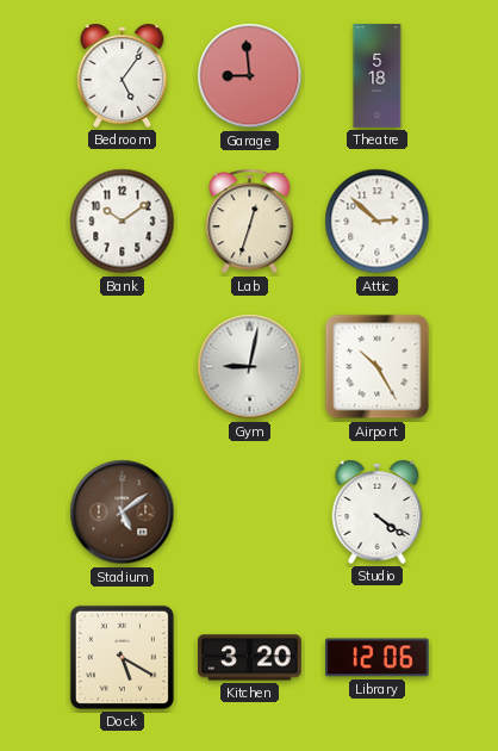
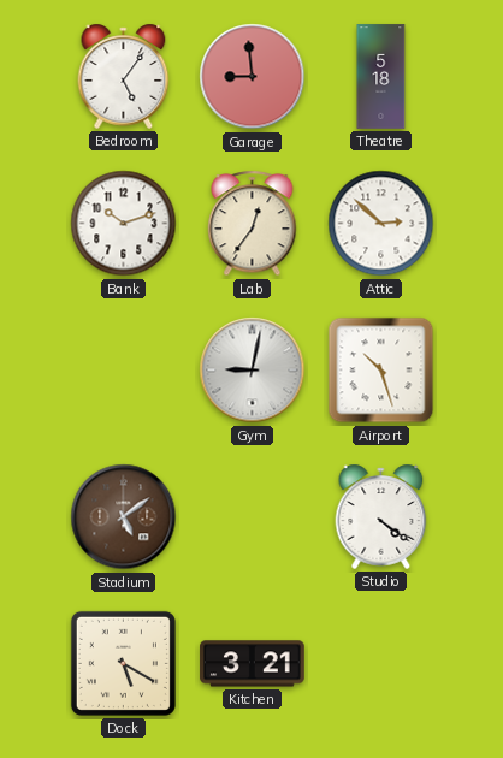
Bank: 10:09 -> 10:12
Lab: 12:33 -> 12:36
Airport: 10:25 -> 10:27
Kitchen: 3:20 -> 3:21
Library: 12:06 -> none
